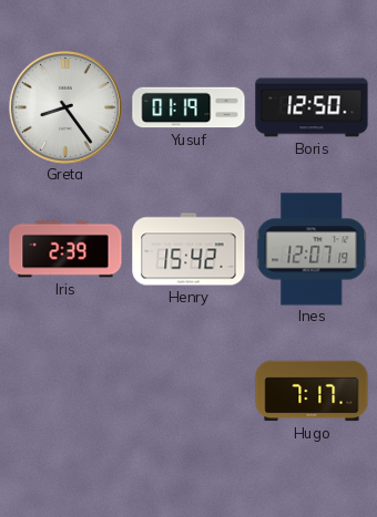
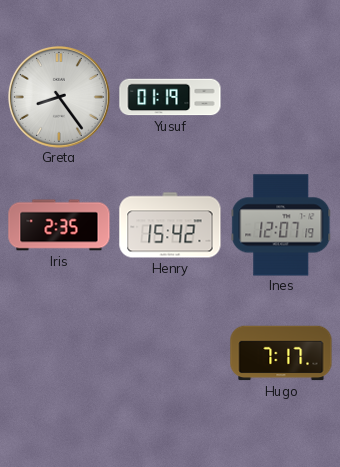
Boris: 12:50 -> none
Iris: 2:39 -> 2:35
